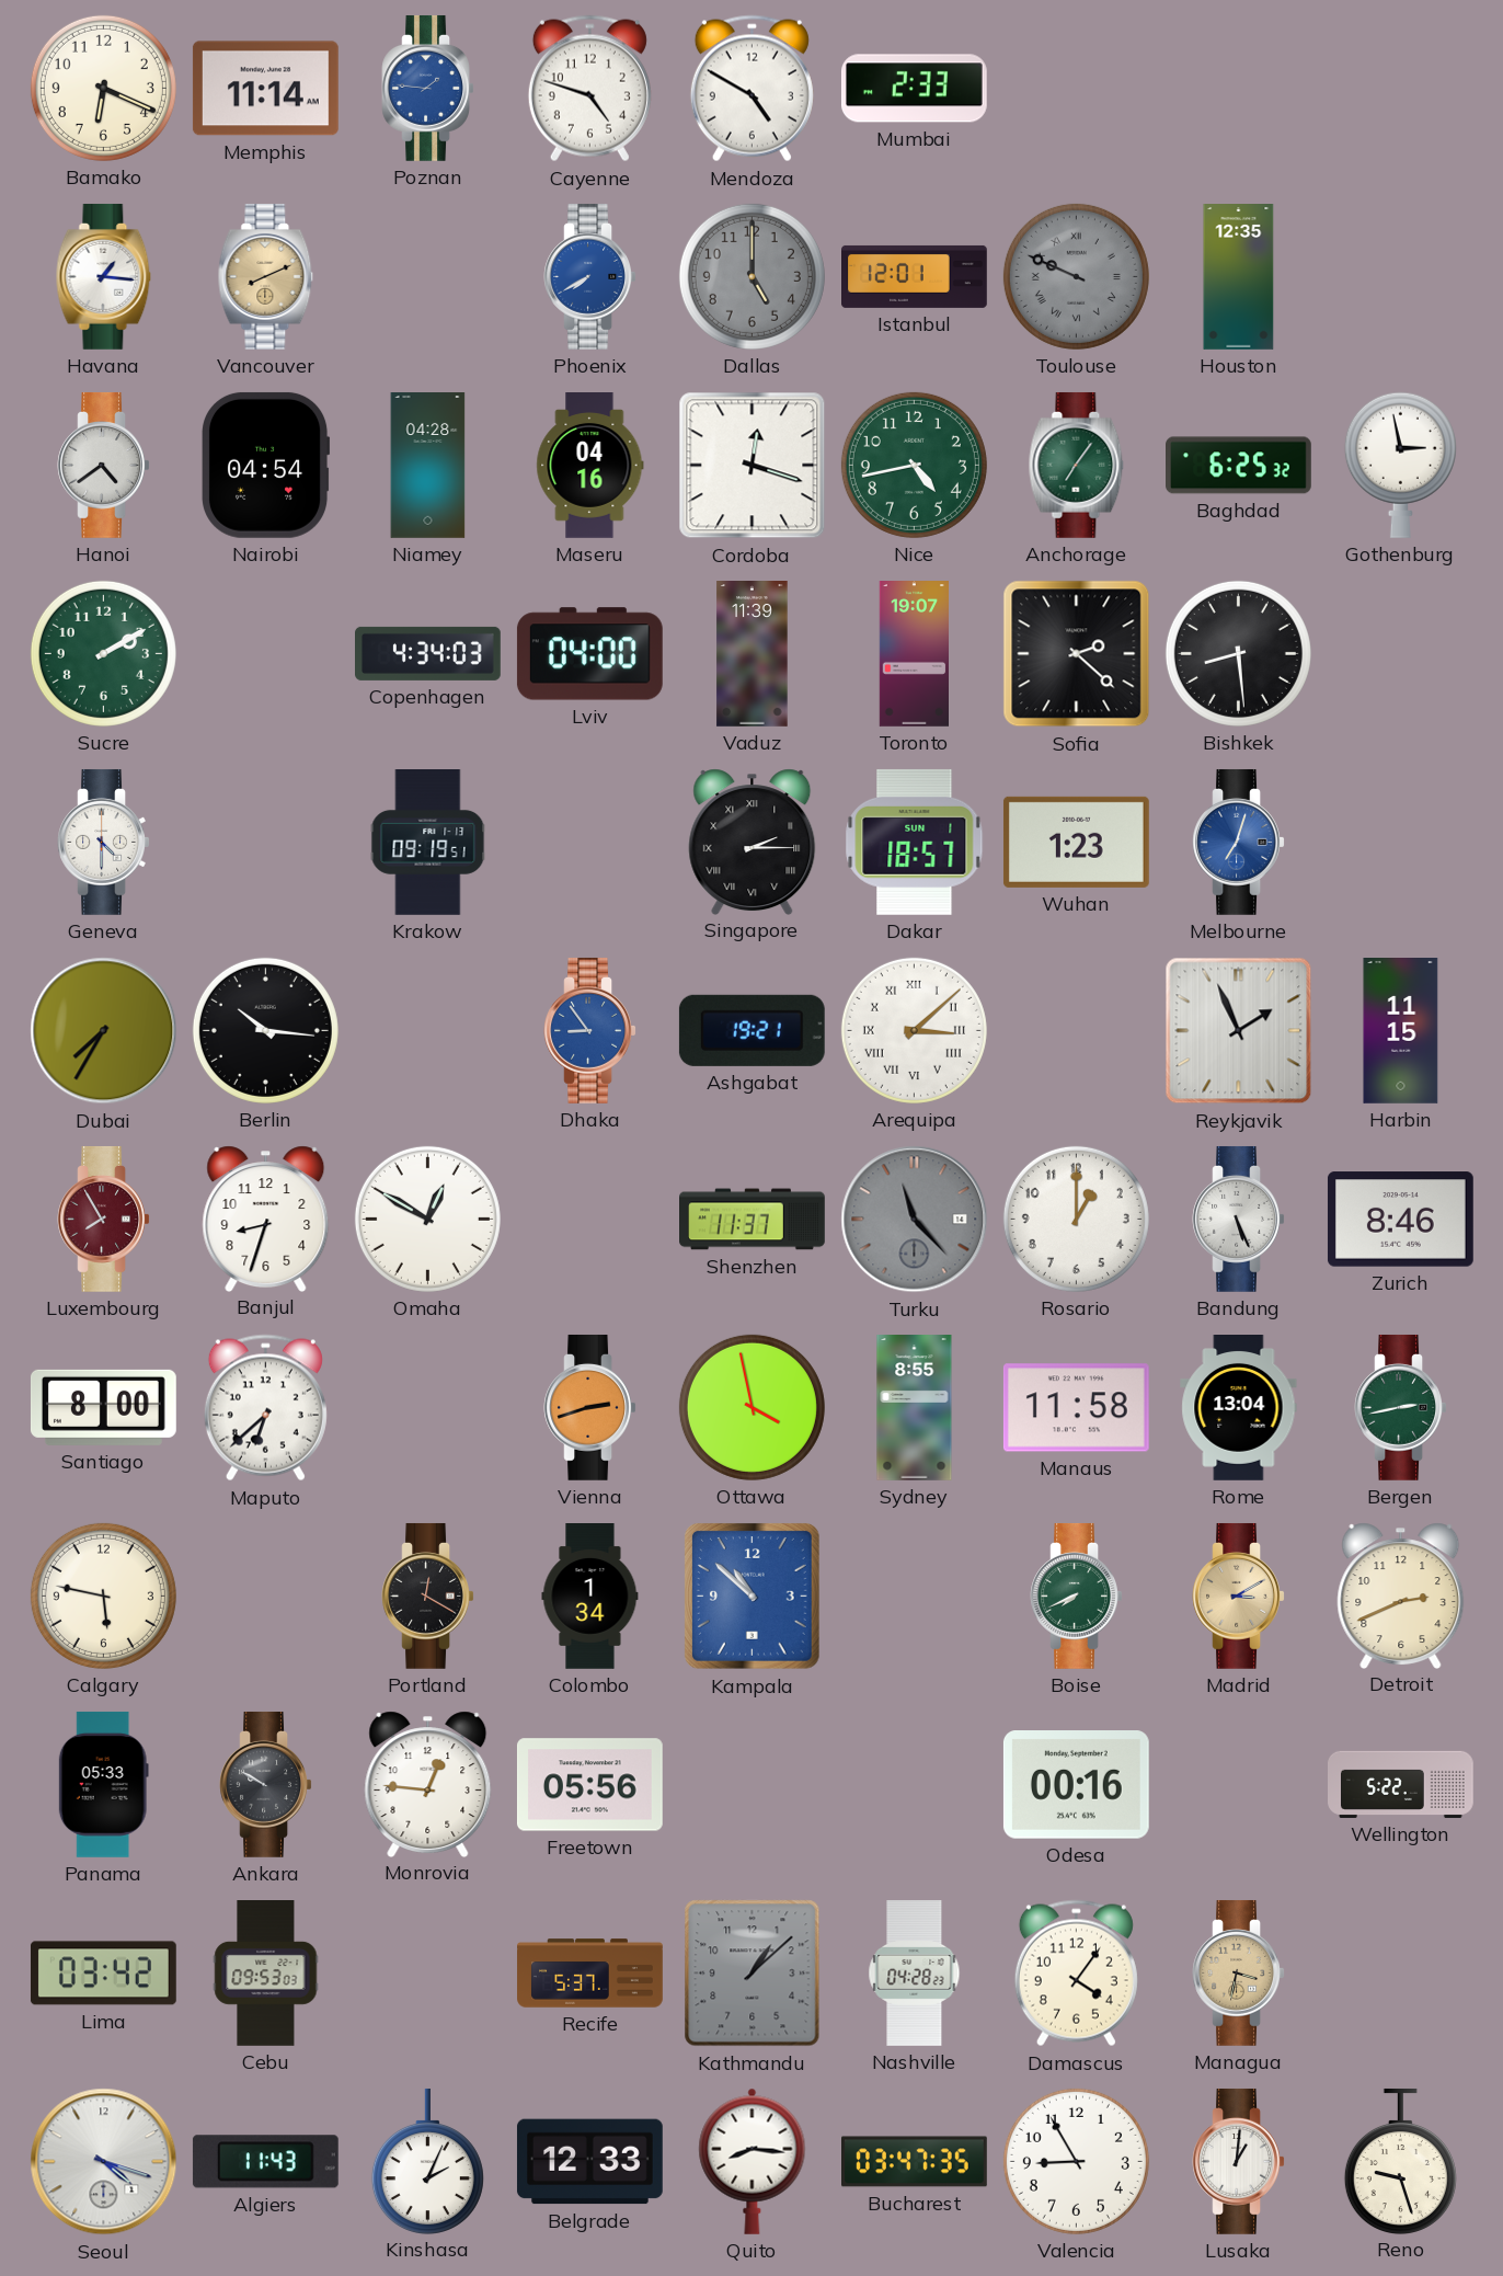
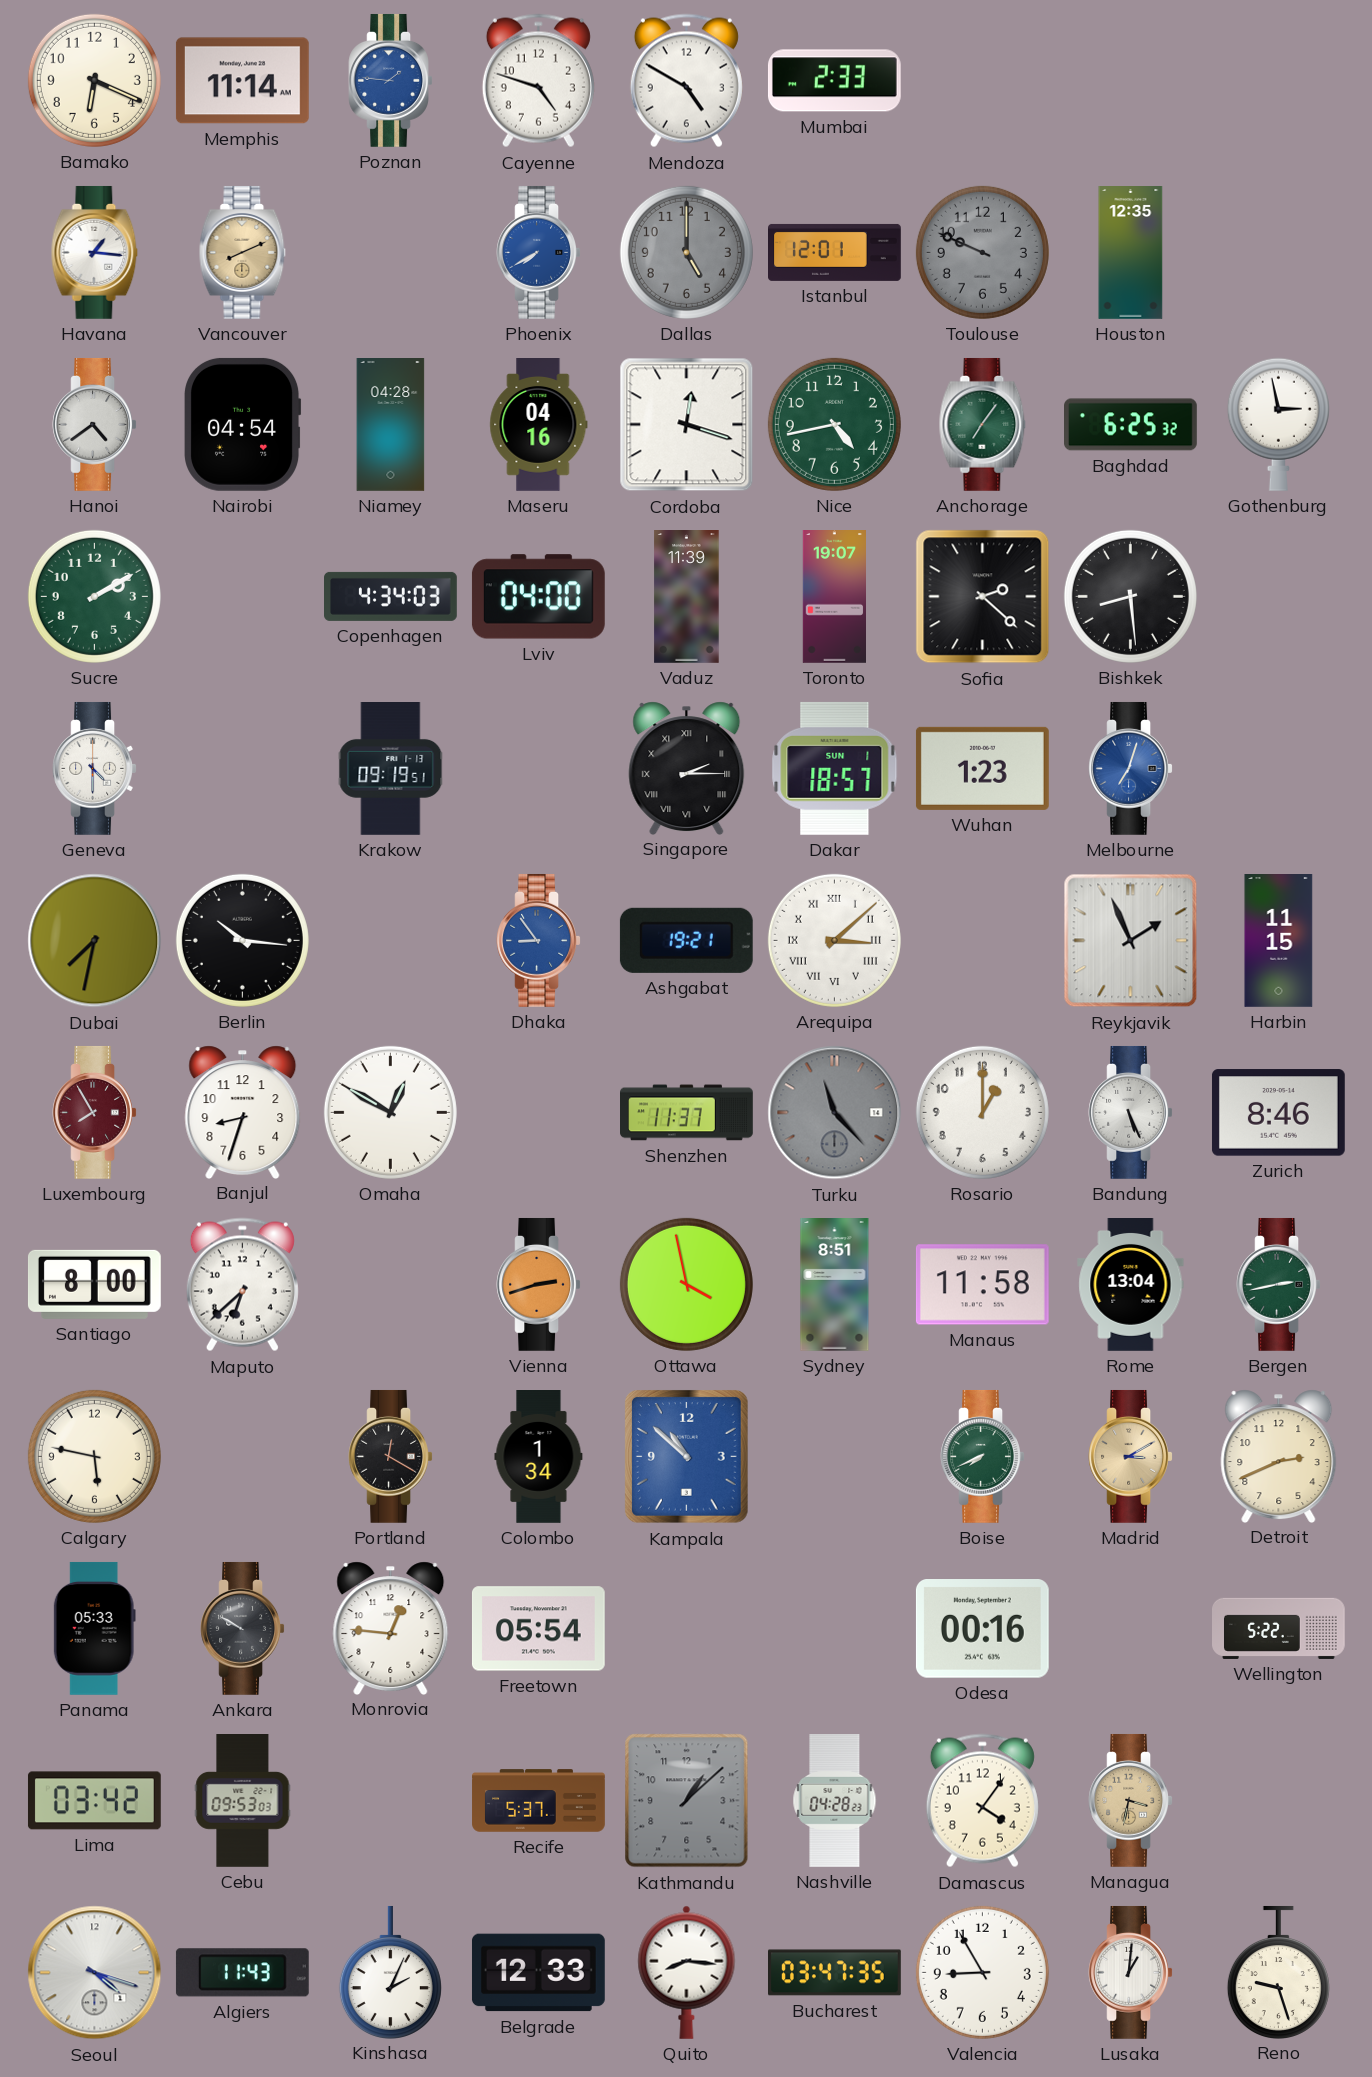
Toulouse numerals: Roman -> Arabic
Dubai: 7:35 -> 7:32
Sydney: 8:55 -> 8:51
Freetown: 05:56 -> 05:54
